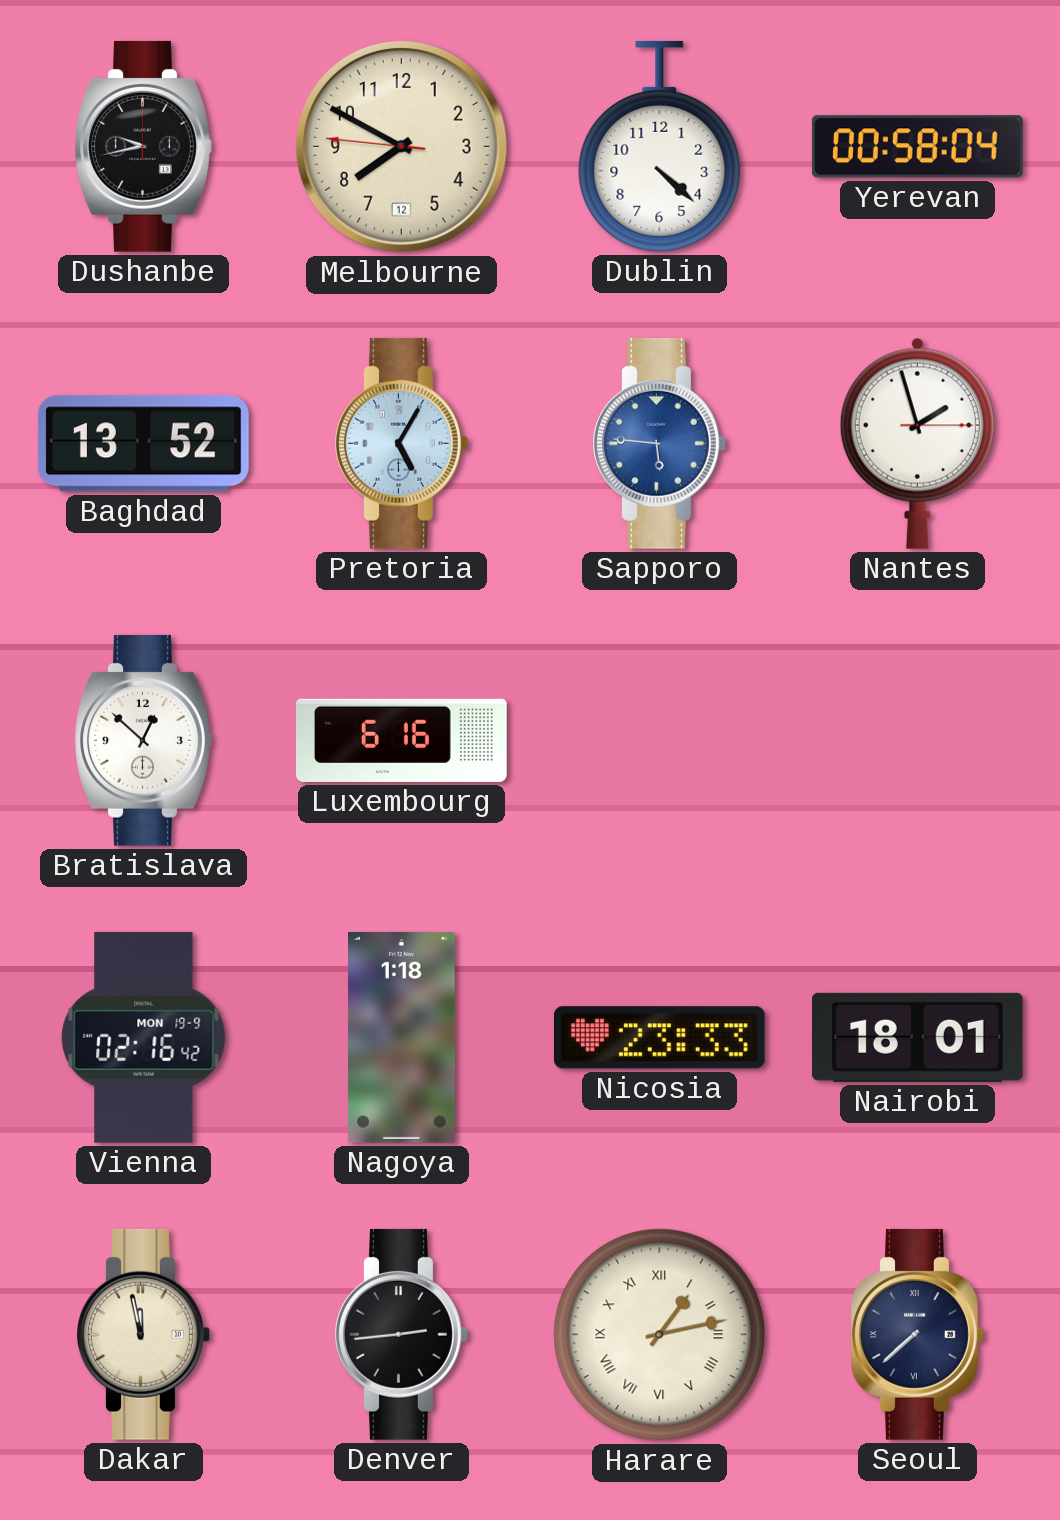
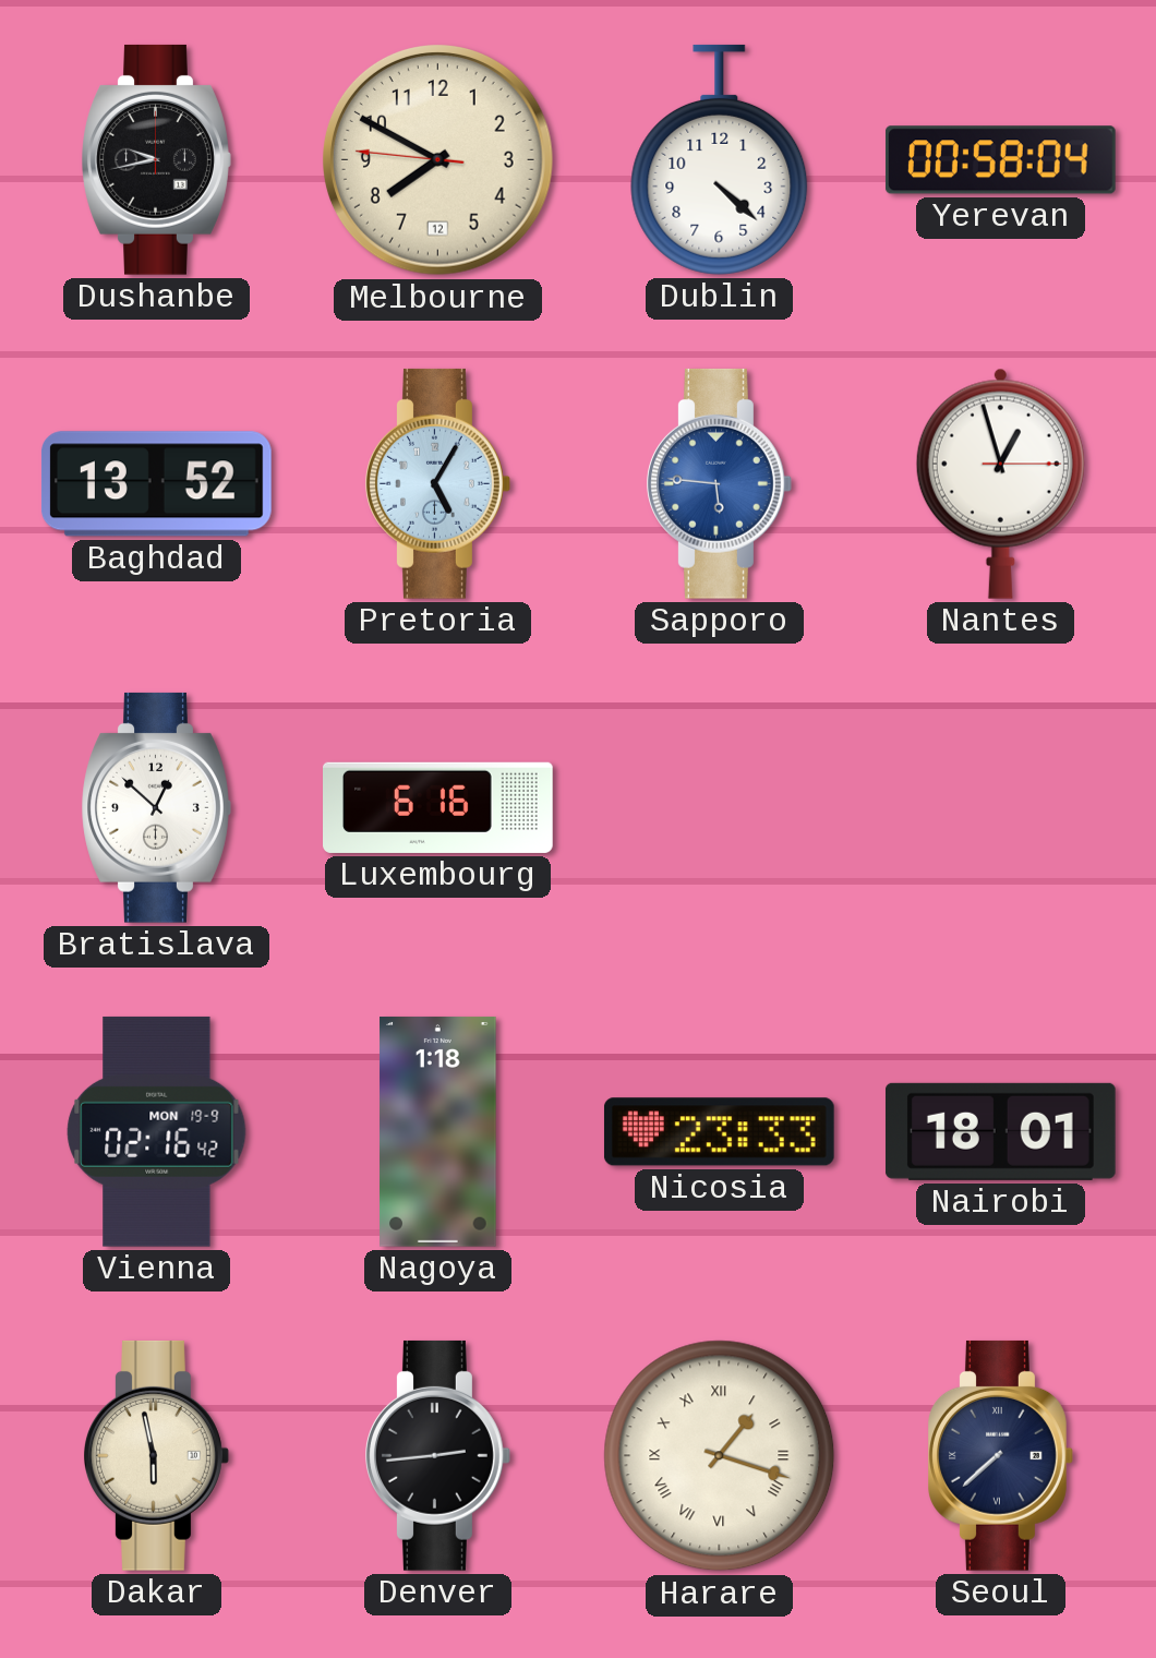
Nantes: 1:57 -> 12:57
Dakar: 11:58 -> 5:58
Harare: 1:13 -> 1:18
